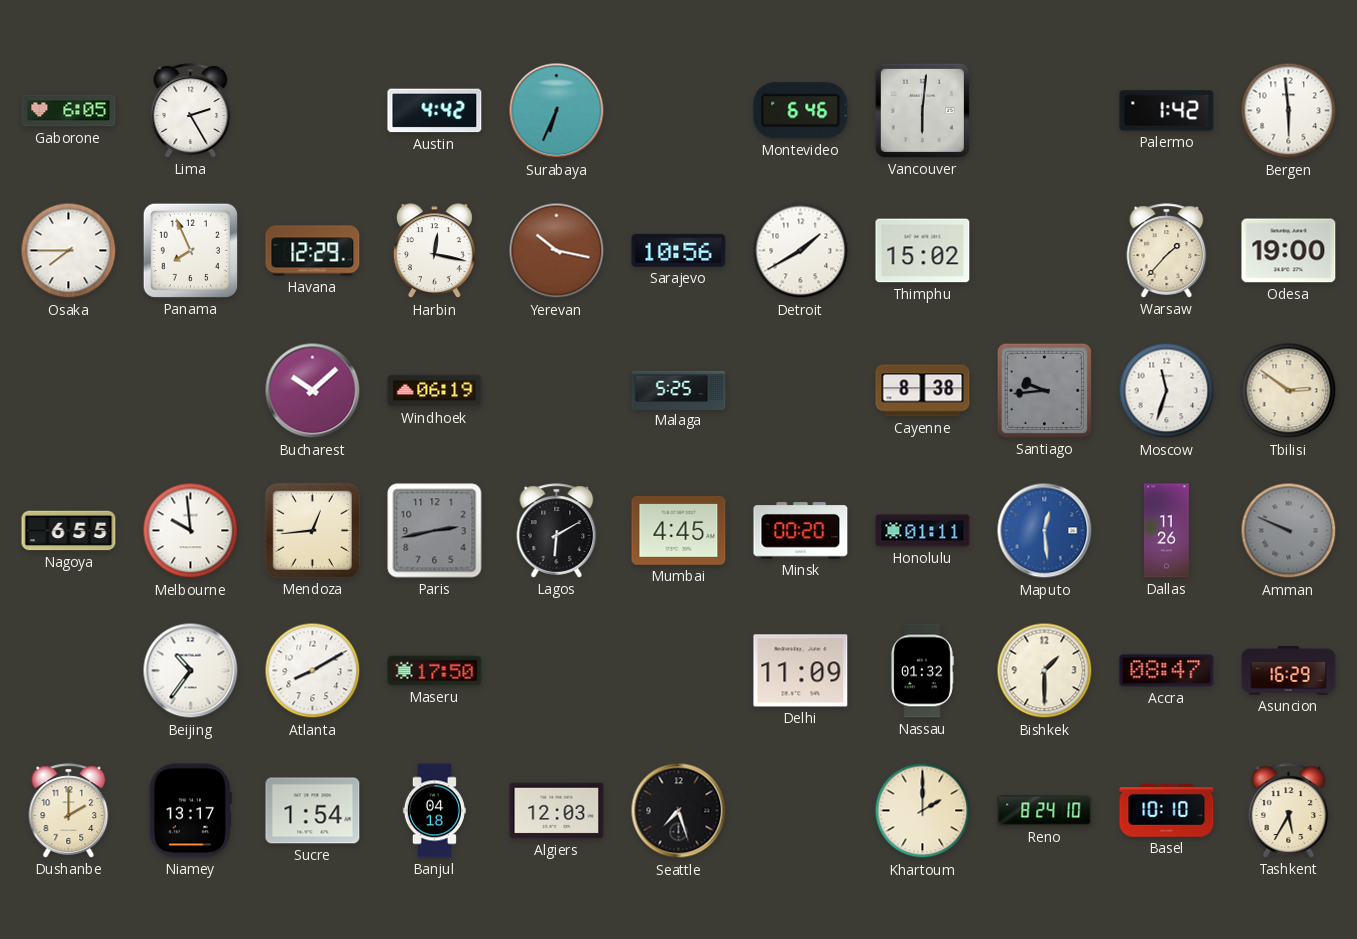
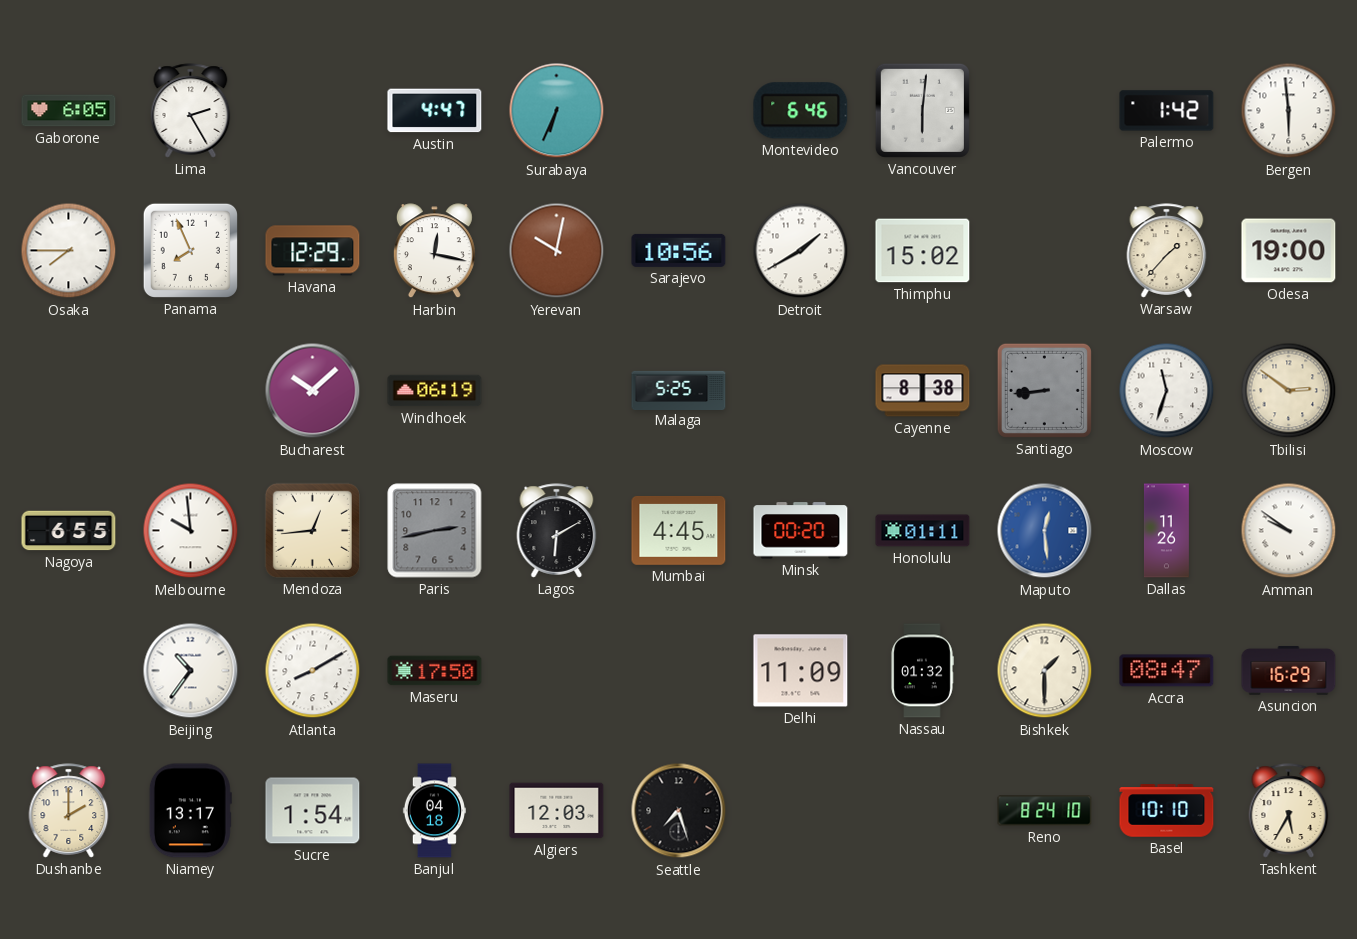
Austin: 4:42 -> 4:47
Yerevan: 10:17 -> 10:02
Santiago: 9:44 -> 8:44
Amman: 9:49 -> 9:51
Amman dial: grey -> white
Khartoum: 2:00 -> none
